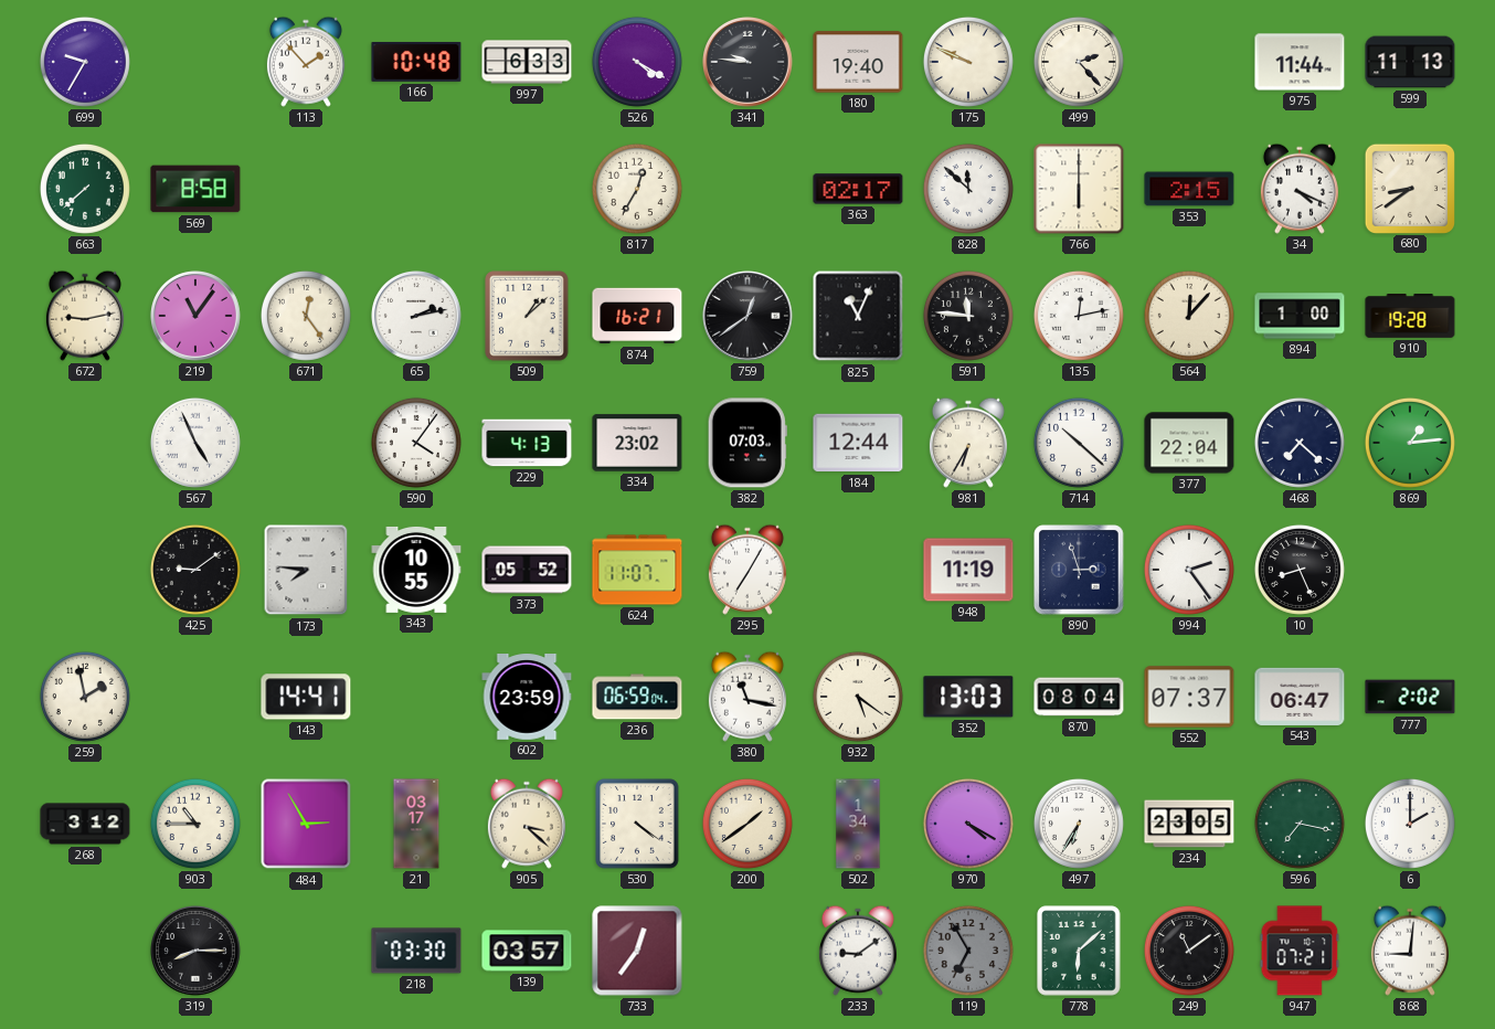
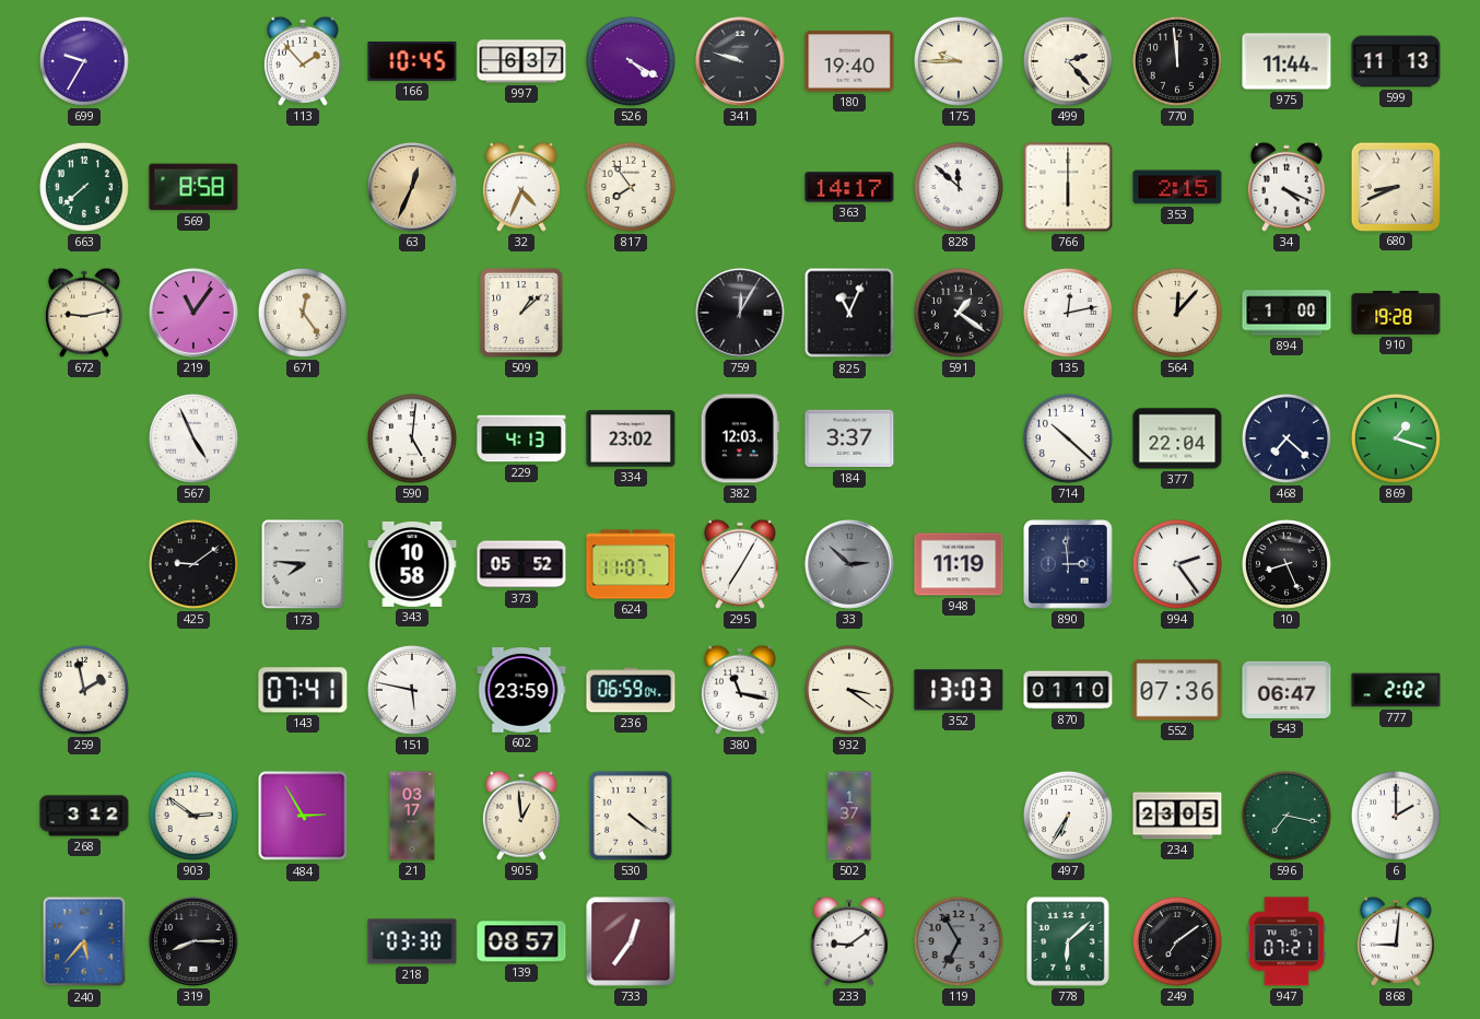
166: 10:48 -> 10:45
997: 6:33 -> 6:37
341: 9:46 -> 9:48
175: 9:49 -> 9:45
770: none -> 11:59
63: none -> 12:34
32: none -> 4:34
817: 12:35 -> 7:54
363: 02:17 -> 14:17
680: 8:39 -> 8:41
65: 2:13 -> none
874: 16:21 -> none
759: 12:39 -> 12:05
591: 11:46 -> 1:21
590: 4:06 -> 5:01
382: 07:03 -> 12:03
184: 12:44 -> 3:37
981: 6:35 -> none
869: 1:14 -> 1:18
343: 10:55 -> 10:58
33: none -> 2:52
890: 2:57 -> 2:59
143: 14:41 -> 07:41
151: none -> 5:47
932: 5:21 -> 3:21
870: 08:04 -> 01:10
552: 07:37 -> 07:36
903: 10:45 -> 2:51
905: 3:22 -> 12:59
200: 1:39 -> none
502: 1:34 -> 1:37
970: 4:20 -> none
240: none -> 5:37
139: 03:57 -> 08:57
249: 11:09 -> 7:09
